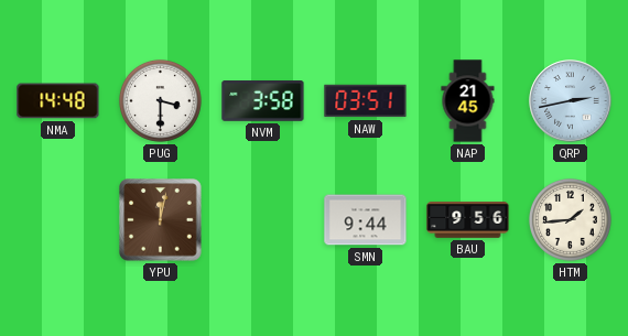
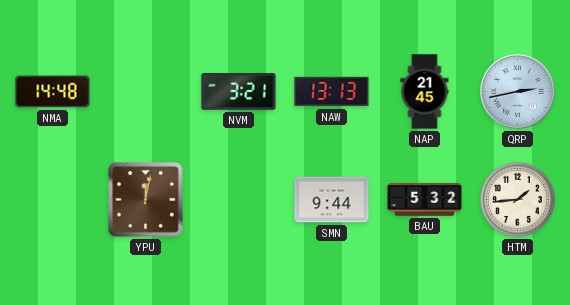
PUG: 3:30 -> none
NVM: 3:58 -> 3:21
NAW: 03:51 -> 13:13
BAU: 9:56 -> 5:32
